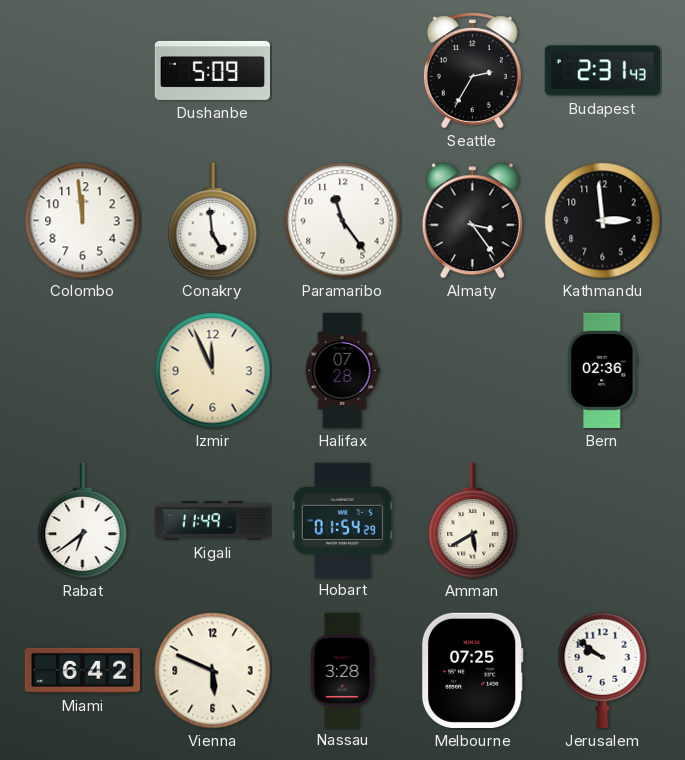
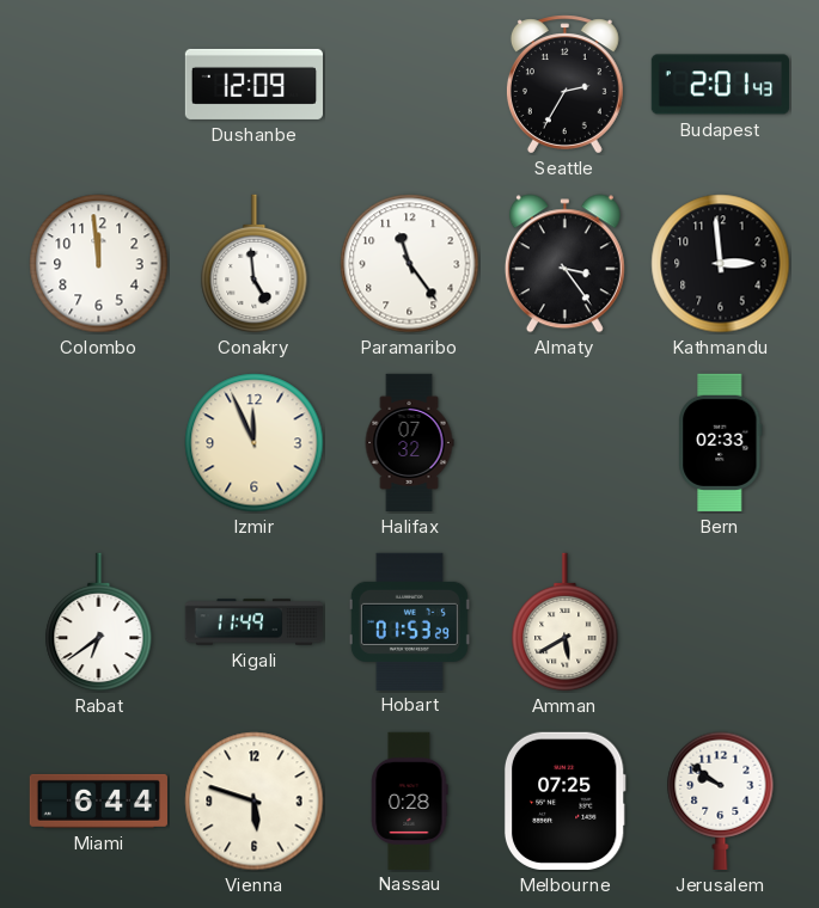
Dushanbe: 5:09 -> 12:09
Budapest: 2:31 -> 2:01
Halifax: 07:28 -> 07:32
Bern: 02:36 -> 02:33
Hobart: 01:54 -> 01:53
Miami: 6:42 -> 6:44
Vienna: 5:49 -> 5:48
Nassau: 3:28 -> 0:28
